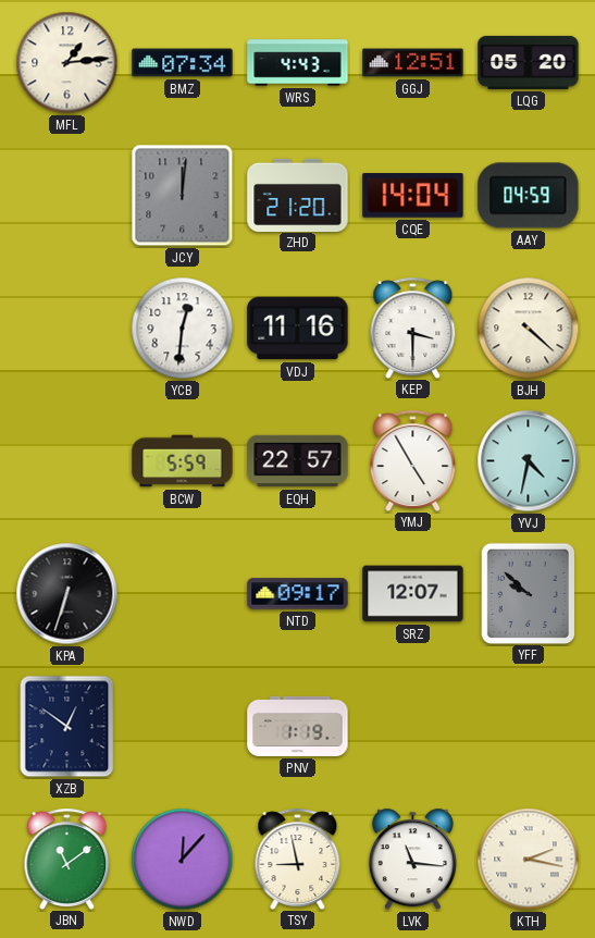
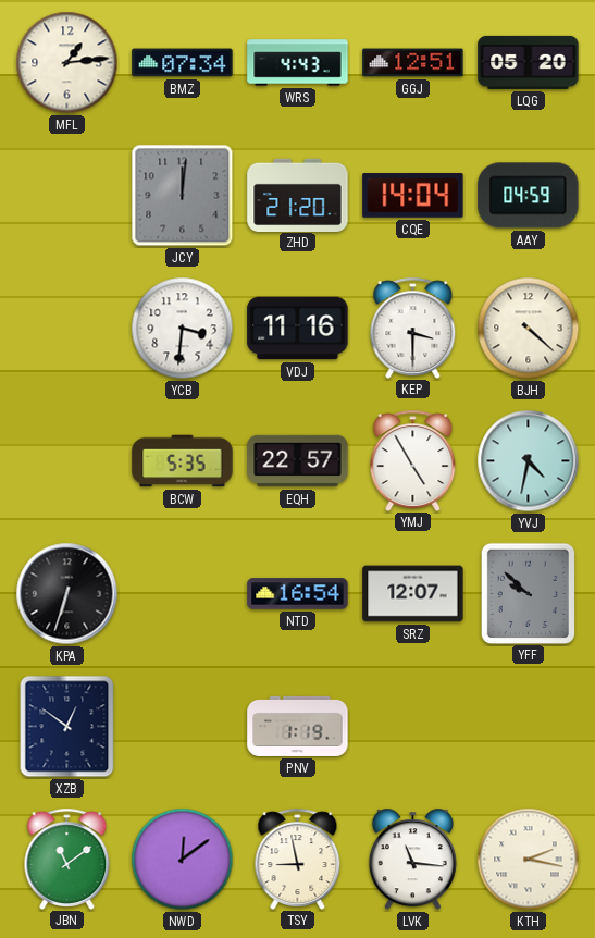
YCB: 12:31 -> 3:31
BCW: 5:59 -> 5:35
NTD: 09:17 -> 16:54
NWD: 12:07 -> 12:09
